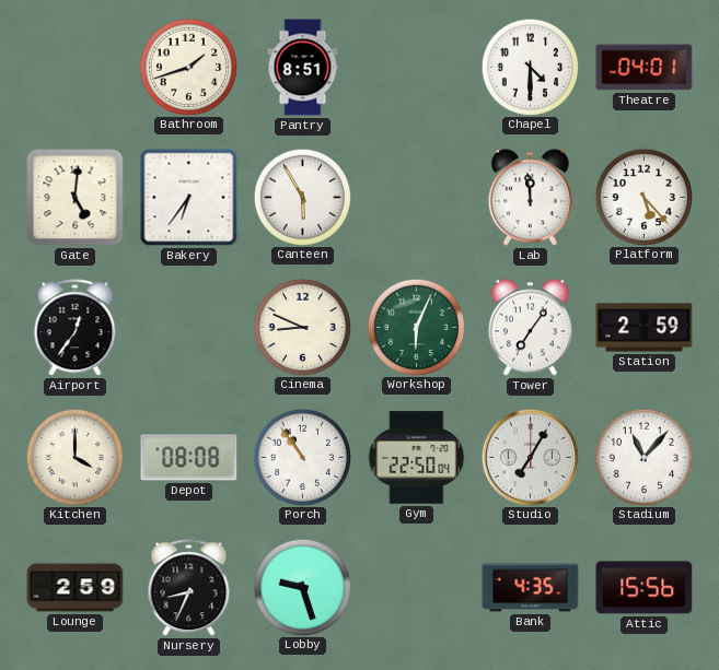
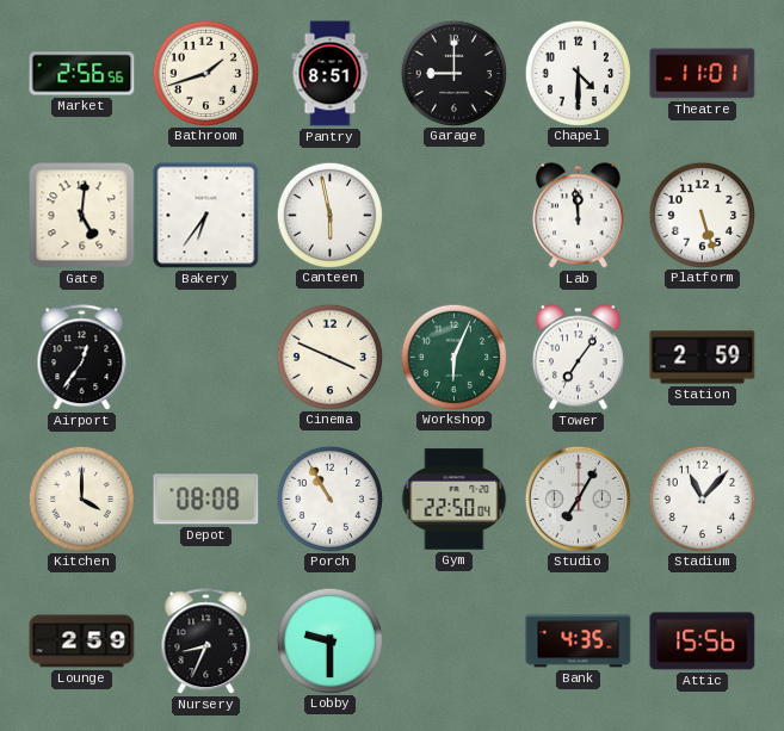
Market: none -> 2:56
Garage: none -> 9:00
Theatre: 04:01 -> 11:01
Canteen: 5:55 -> 5:58
Platform: 5:23 -> 5:27
Cinema: 8:49 -> 3:49
Porch: 10:54 -> 10:55
Lobby: 9:27 -> 9:30
